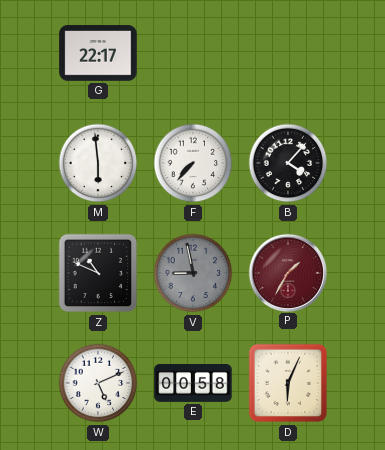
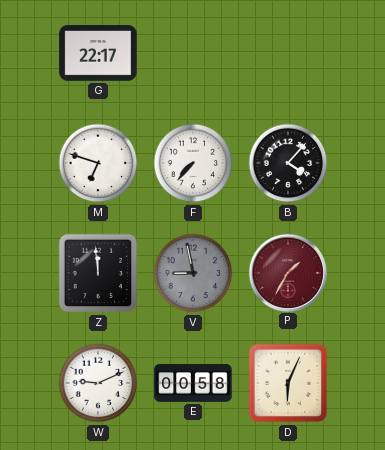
M: 5:59 -> 6:48
Z: 10:49 -> 11:59
W: 5:11 -> 9:11
